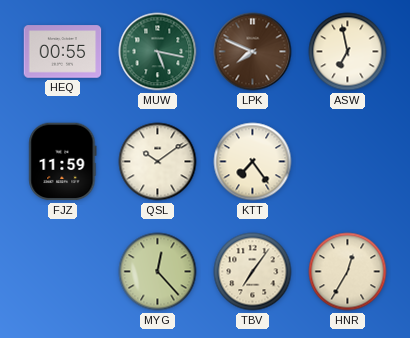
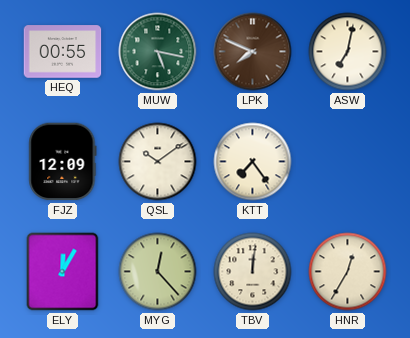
ASW: 6:58 -> 7:02
FJZ: 11:59 -> 12:09
ELY: none -> 12:05
TBV: 7:06 -> 12:01
